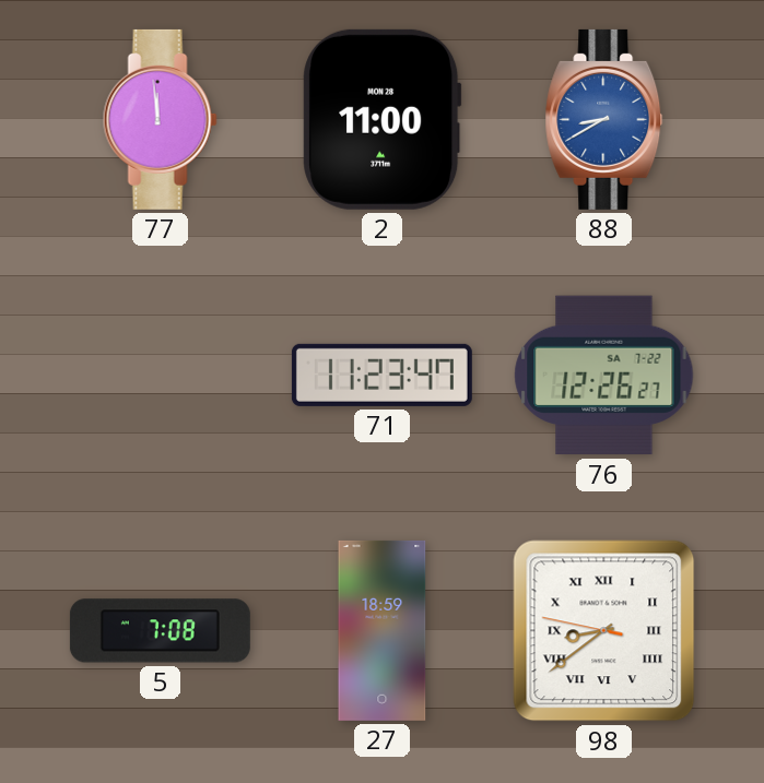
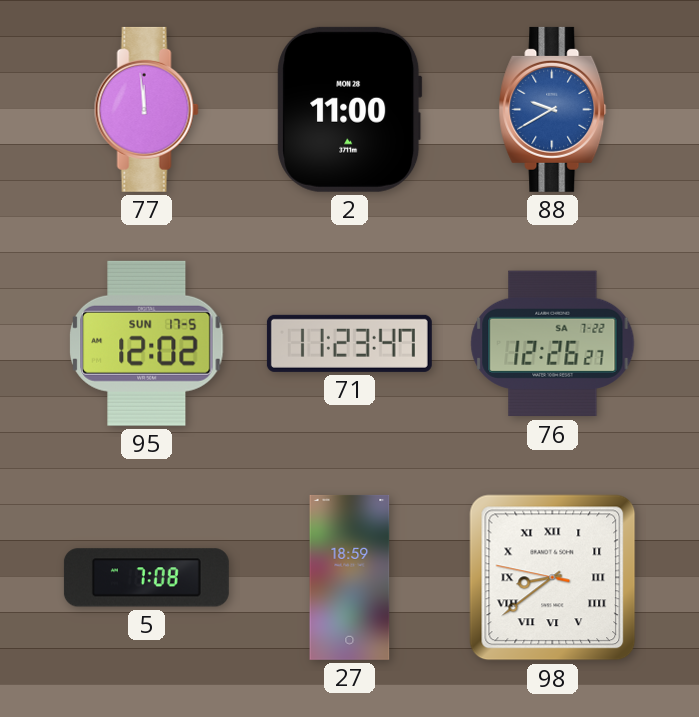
88: 8:40 -> 9:40
95: none -> 12:02
